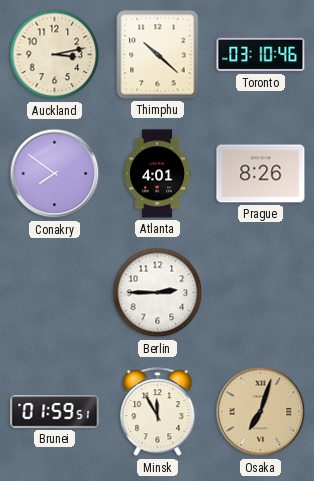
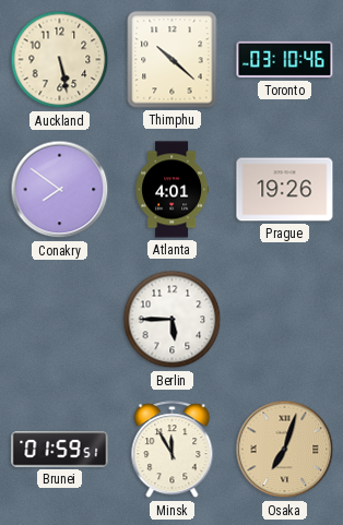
Auckland: 3:13 -> 5:28
Prague: 8:26 -> 19:26
Berlin: 2:45 -> 5:45
